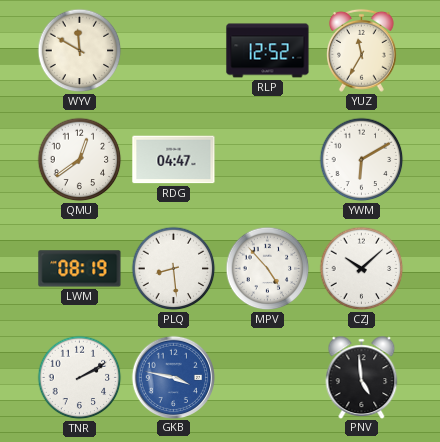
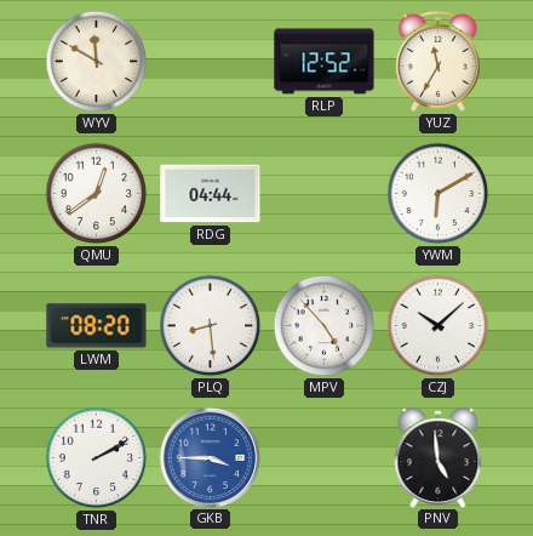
RDG: 04:47 -> 04:44
LWM: 08:19 -> 08:20
GKB: 3:47 -> 3:45
